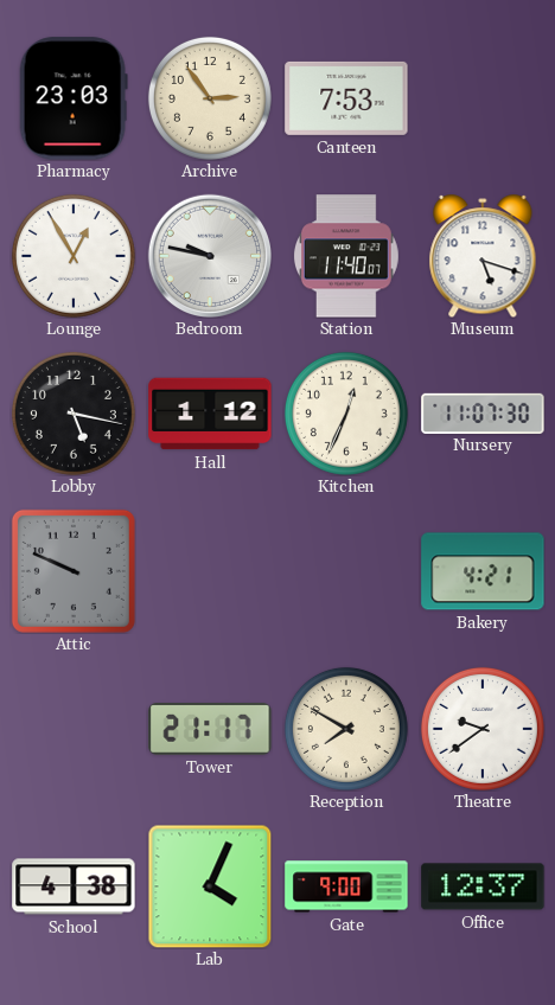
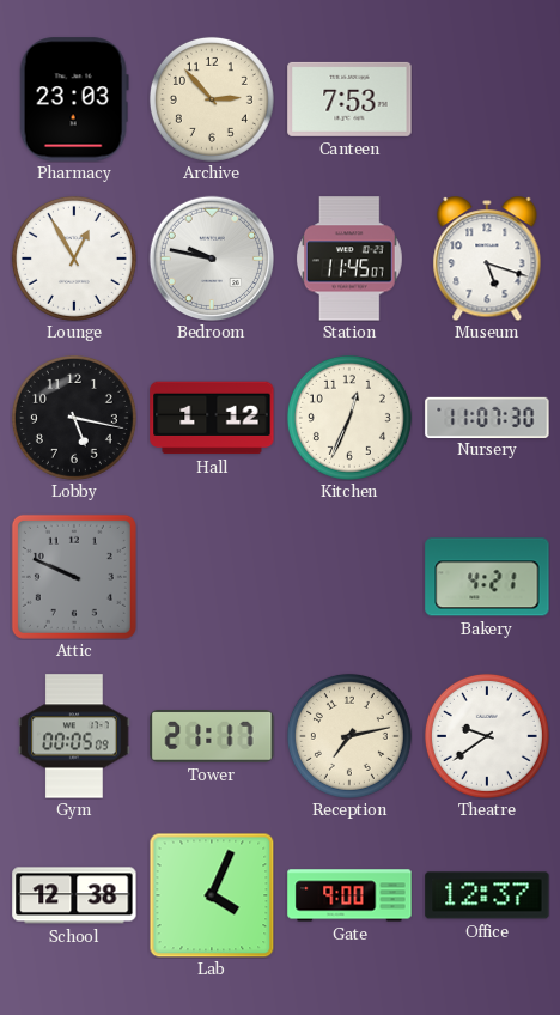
Archive: 2:54 -> 2:53
Station: 11:40 -> 11:45
Gym: none -> 00:05
Reception: 7:50 -> 7:13
School: 4:38 -> 12:38
